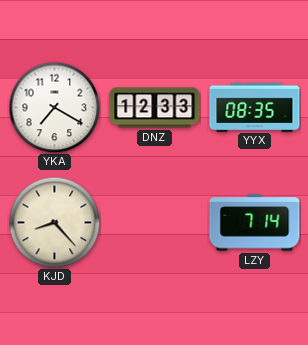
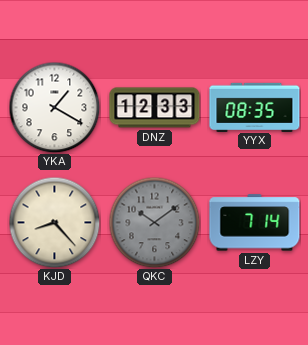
YKA: 7:20 -> 1:20
QKC: none -> 10:09
